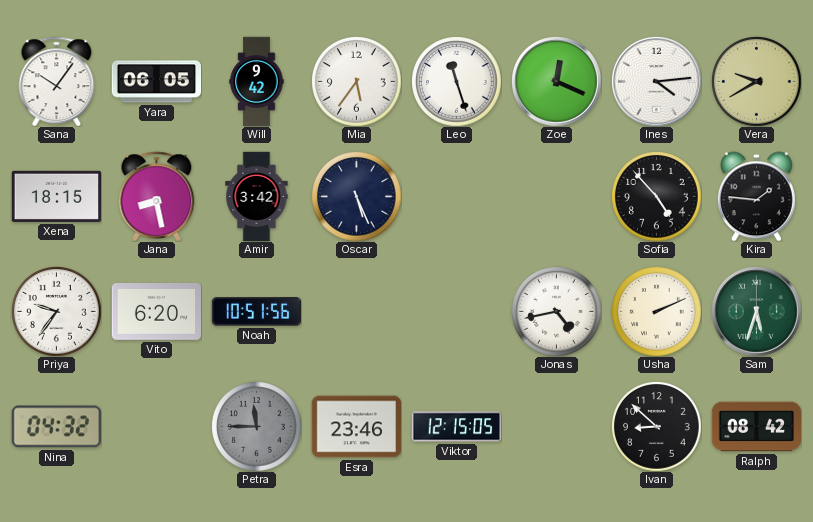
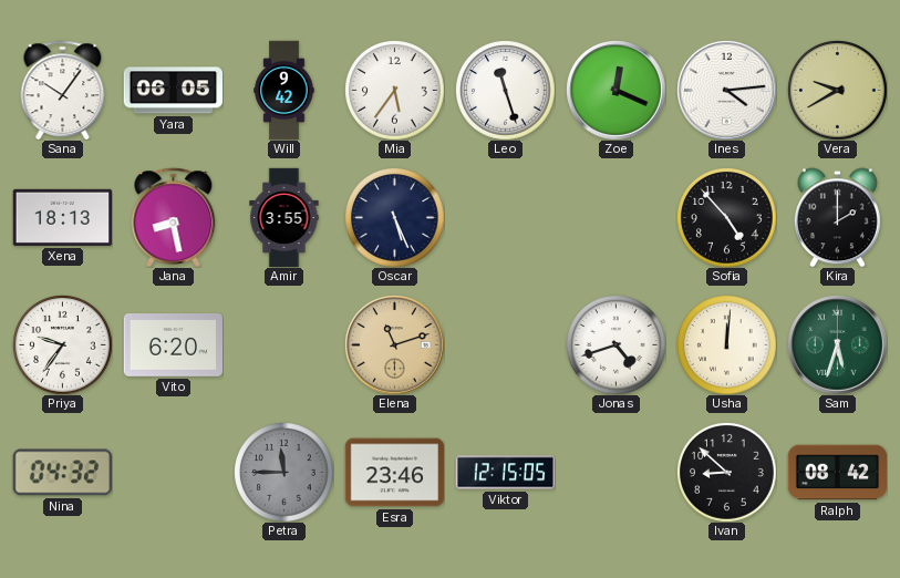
Xena: 18:15 -> 18:13
Amir: 3:42 -> 3:55
Kira: 1:46 -> 2:00
Noah: 10:51 -> none
Elena: none -> 11:12
Jonas: 4:43 -> 4:42
Usha: 2:11 -> 12:01
